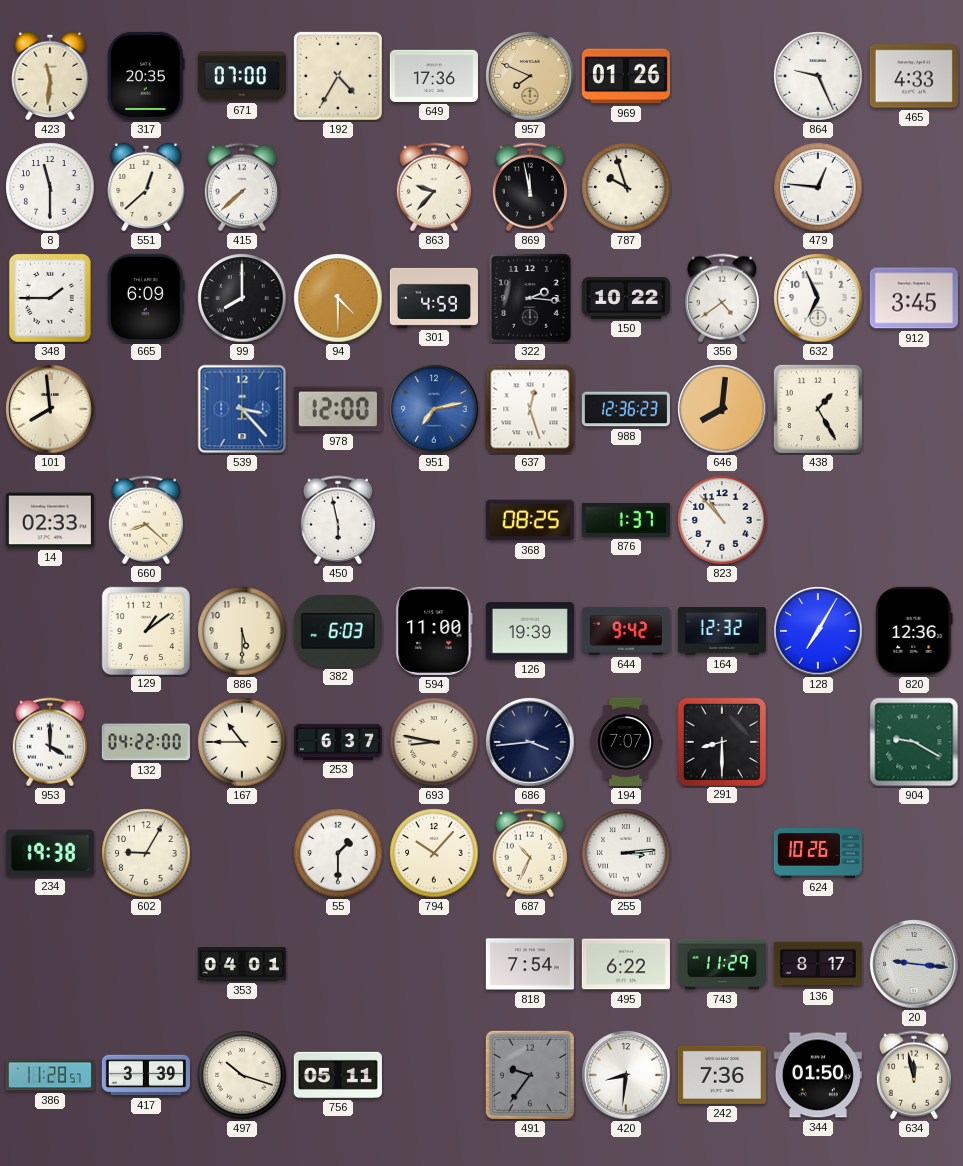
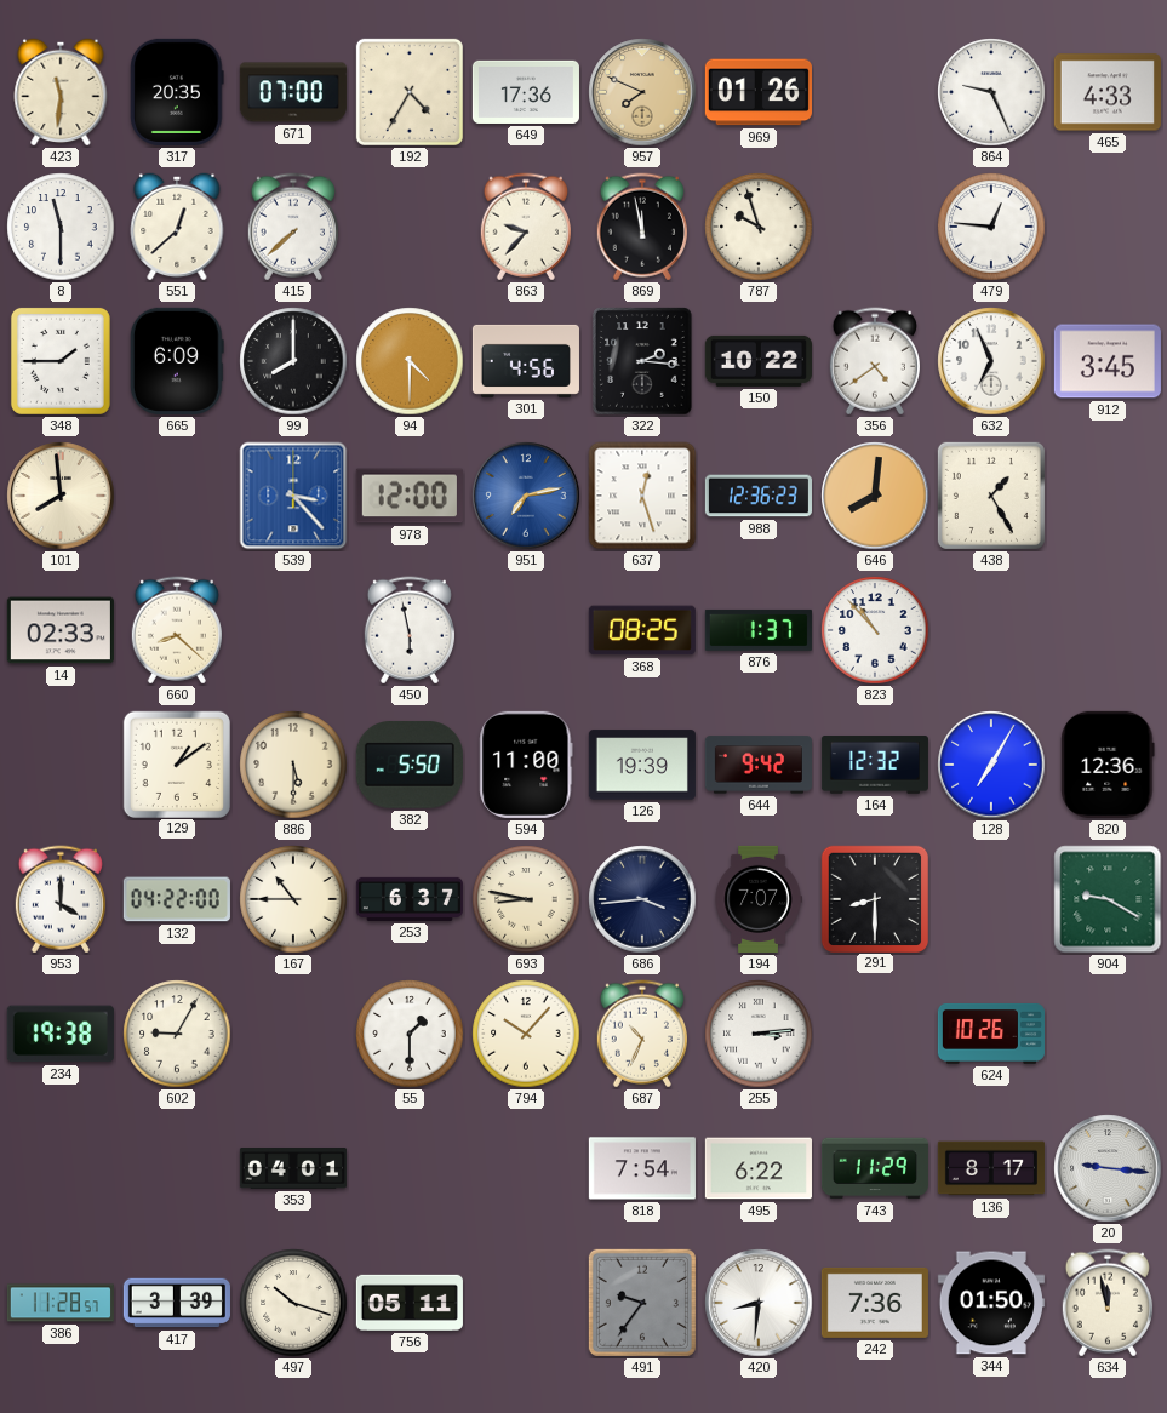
301: 4:59 -> 4:56
382: 6:03 -> 5:50
